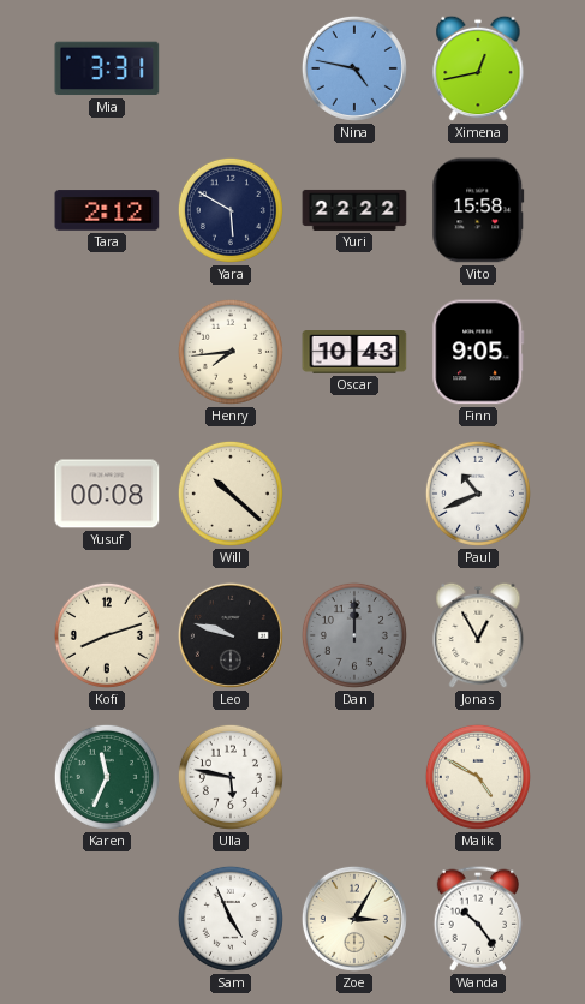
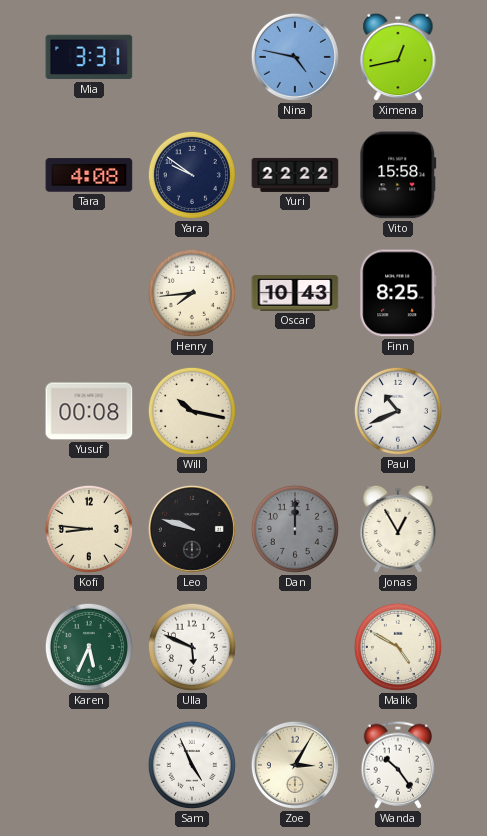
Tara: 2:12 -> 4:08
Yara: 5:50 -> 9:51
Finn: 9:05 -> 8:25
Will: 10:22 -> 10:17
Kofi: 8:12 -> 8:46
Karen: 11:34 -> 5:34
Ulla: 5:47 -> 5:49
